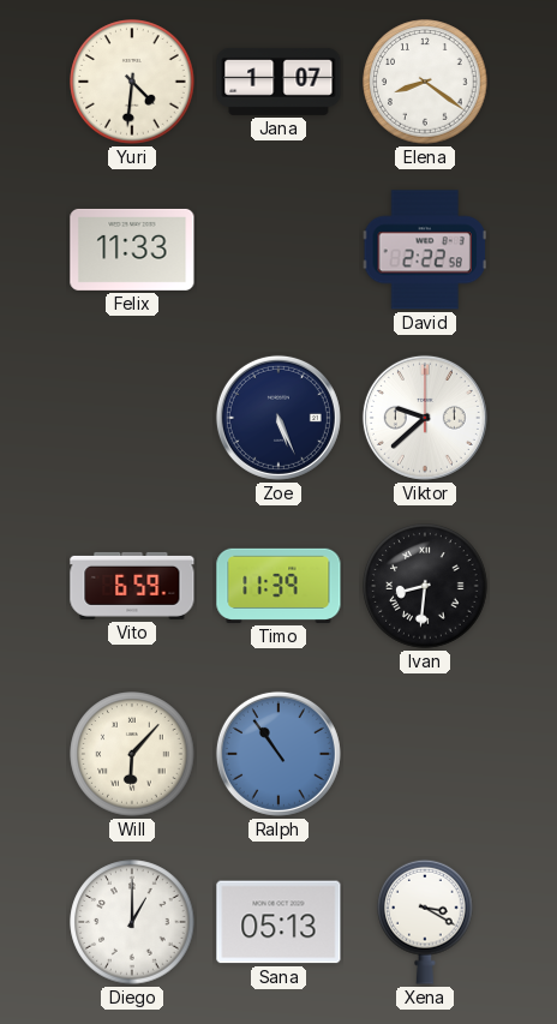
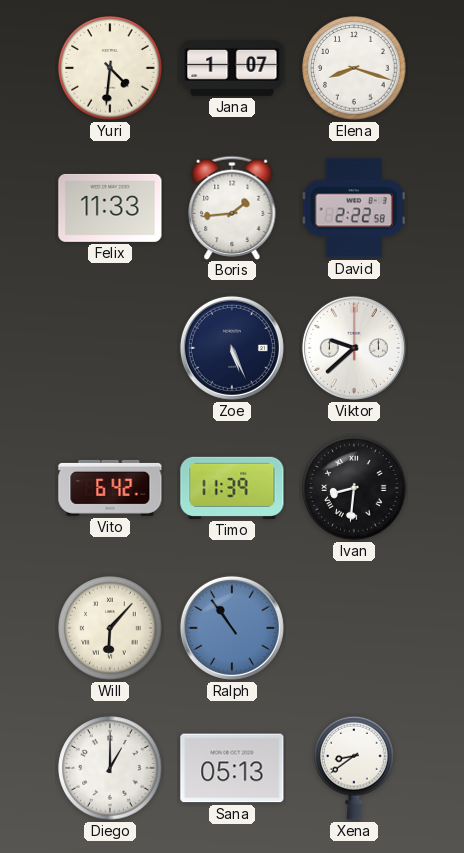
Elena: 8:21 -> 8:18
Boris: none -> 1:44
Vito: 6:59 -> 6:42
Xena: 3:20 -> 8:39
